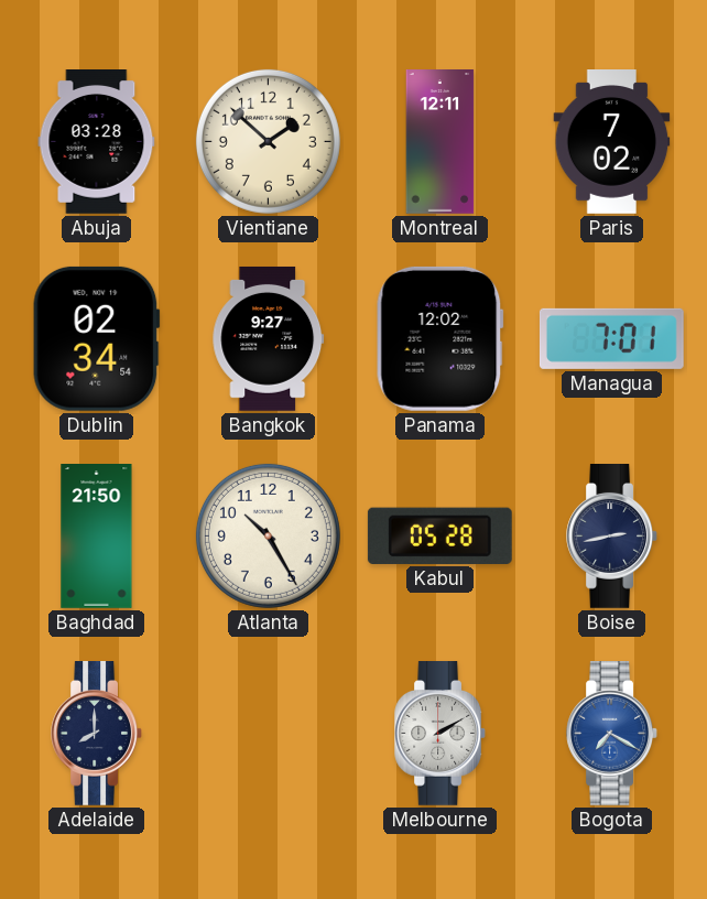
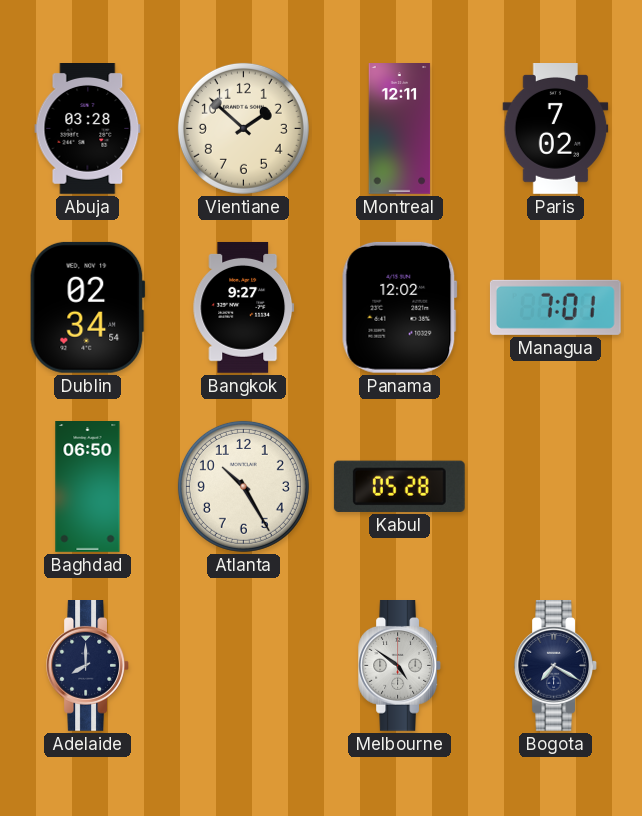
Baghdad: 21:50 -> 06:50
Boise: 2:43 -> none
Melbourne: 2:10 -> 4:51
Bogota dial: blue -> navy
